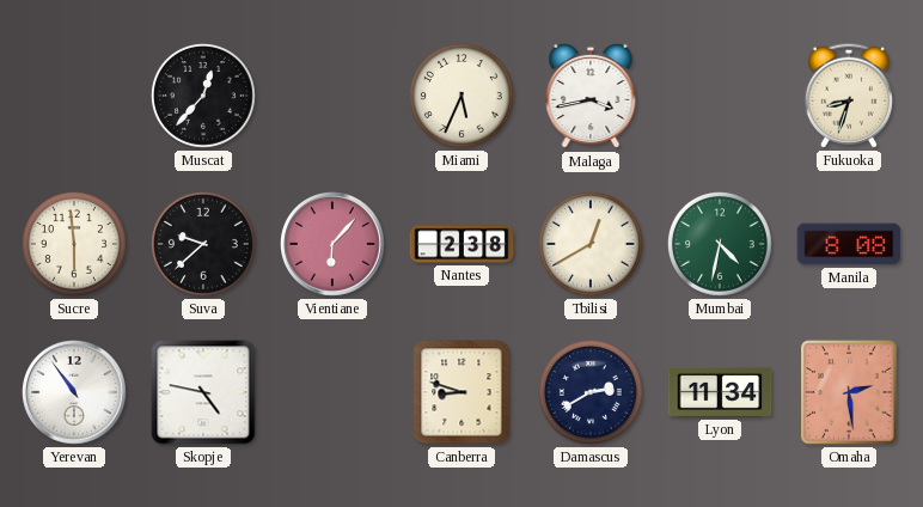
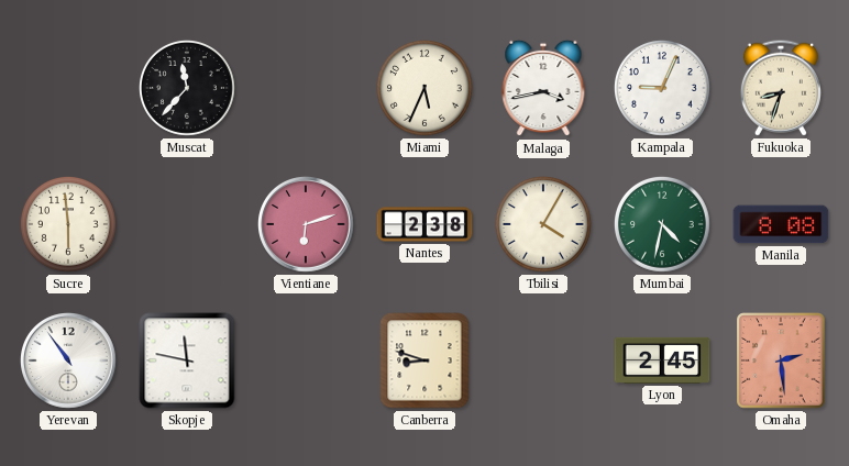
Muscat: 12:37 -> 11:37
Kampala: none -> 9:04
Suva: 9:38 -> none
Vientiane: 6:07 -> 6:12
Tbilisi: 12:40 -> 4:05
Skopje: 4:47 -> 11:47
Damascus: 2:40 -> none
Lyon: 11:34 -> 2:45
